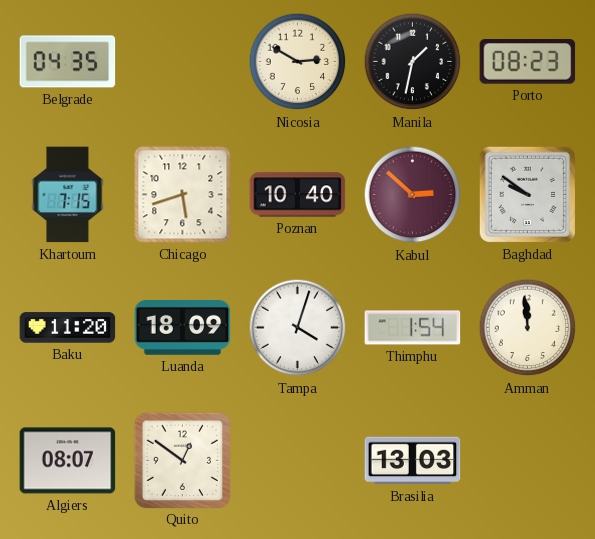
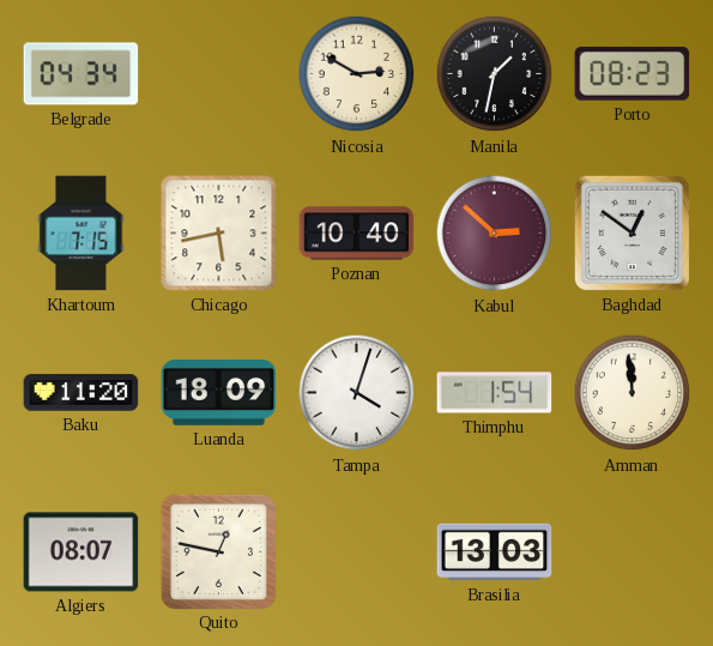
Belgrade: 04:35 -> 04:34
Chicago: 5:42 -> 5:43
Baghdad: 9:51 -> 12:51
Quito: 12:51 -> 12:47
